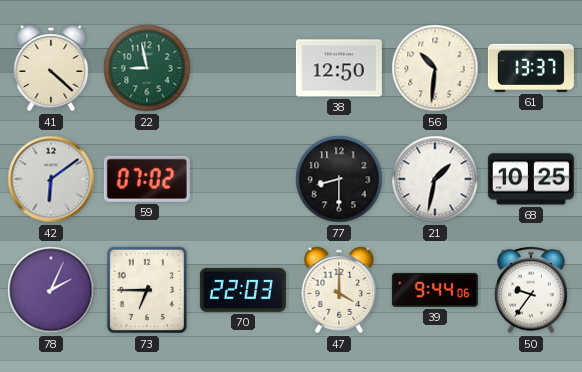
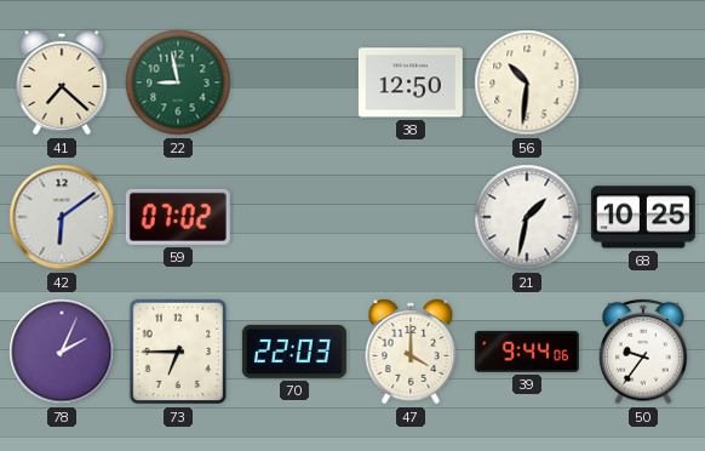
41: 4:22 -> 7:22
61: 13:37 -> none
77: 8:30 -> none
